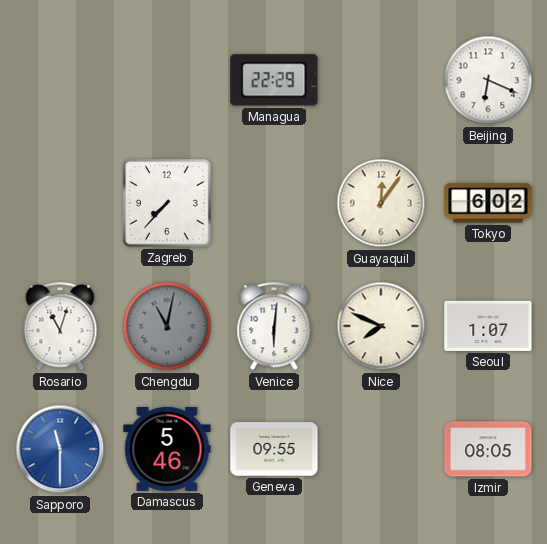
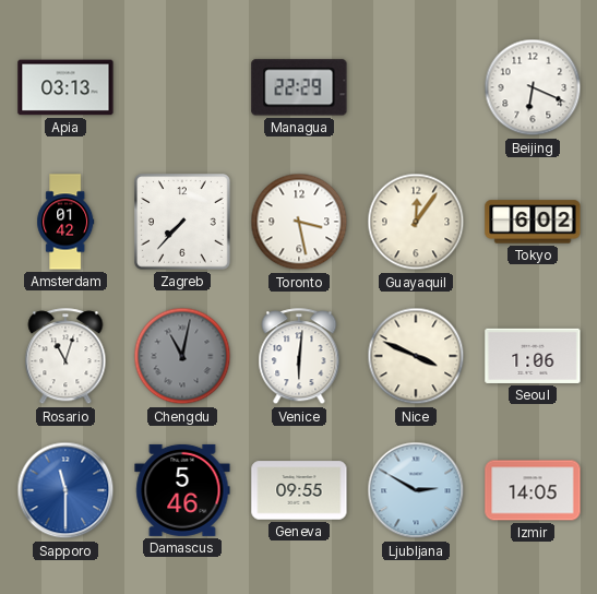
Apia: none -> 03:13
Amsterdam: none -> 01:42
Toronto: none -> 3:28
Nice: 7:49 -> 3:49
Seoul: 1:07 -> 1:06
Ljubljana: none -> 2:50
Izmir: 08:05 -> 14:05
